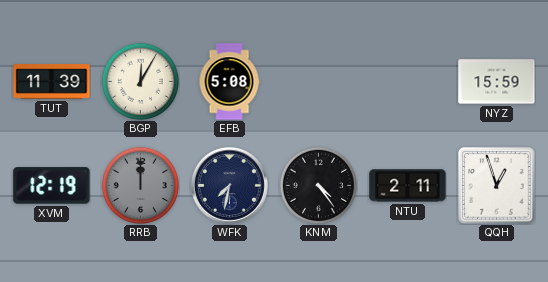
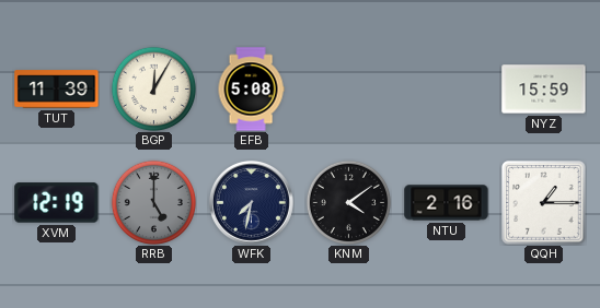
RRB: 12:00 -> 5:00
KNM: 4:24 -> 4:09
NTU: 2:11 -> 2:16
QQH: 12:57 -> 1:15
